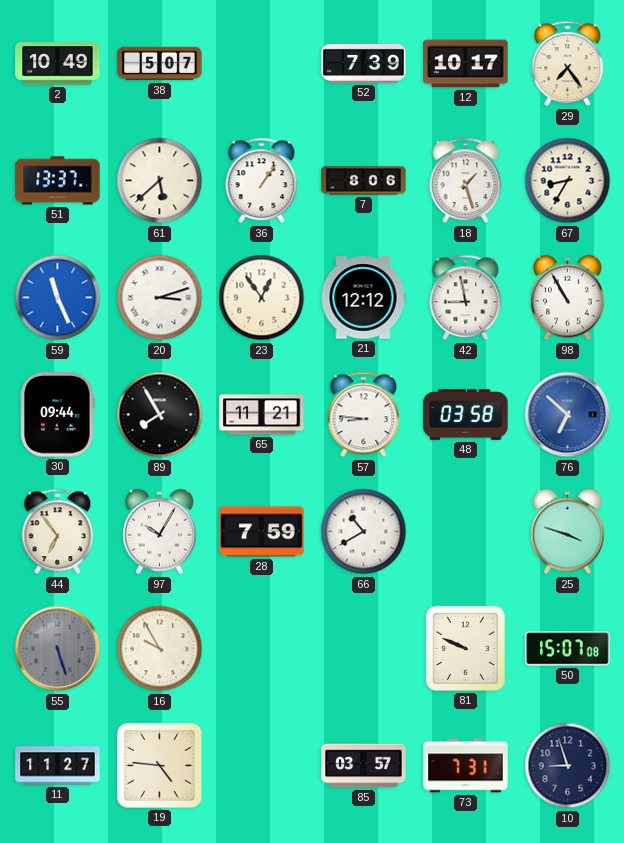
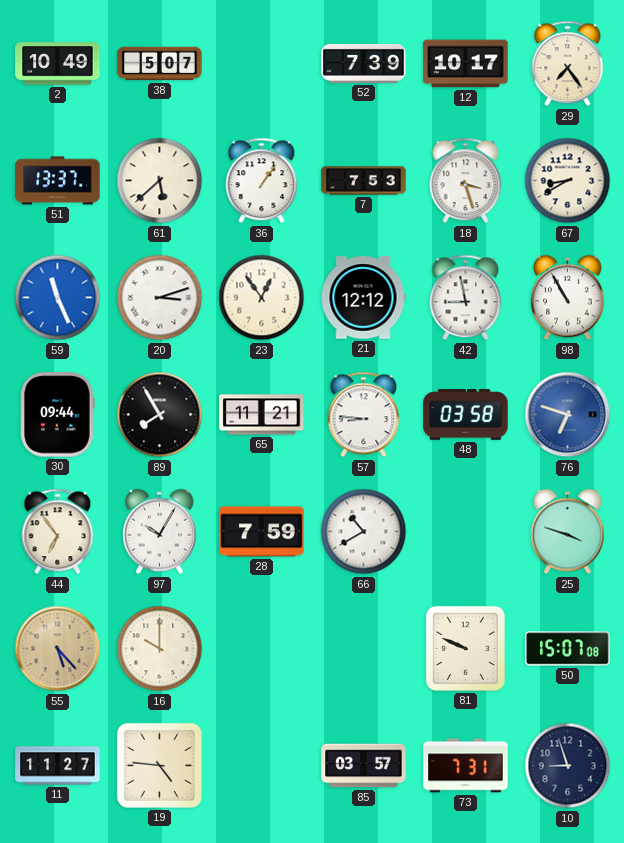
7: 8:06 -> 7:53
18: 1:27 -> 3:27
67: 8:35 -> 8:40
76: 6:52 -> 6:48
55: 5:27 -> 5:23
55 dial: grey -> champagne
16: 9:55 -> 10:00
